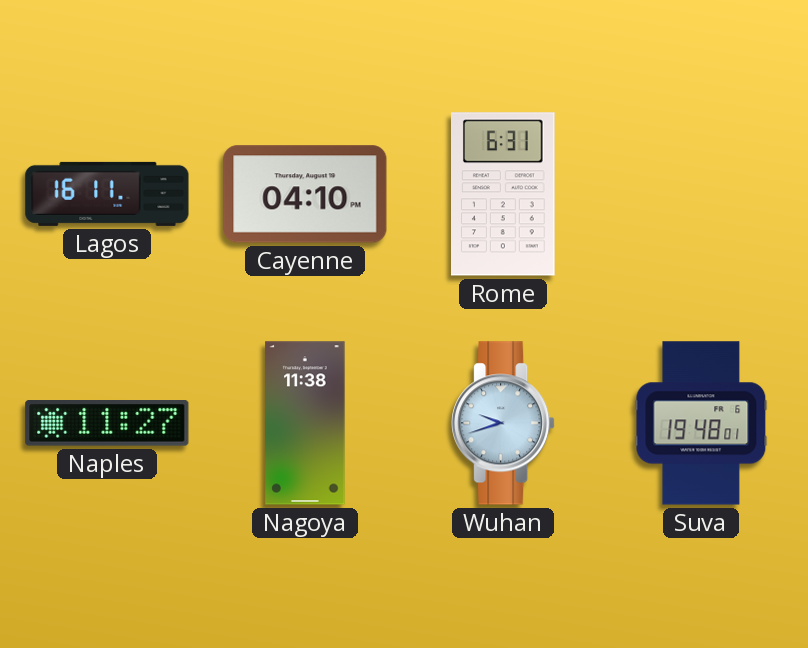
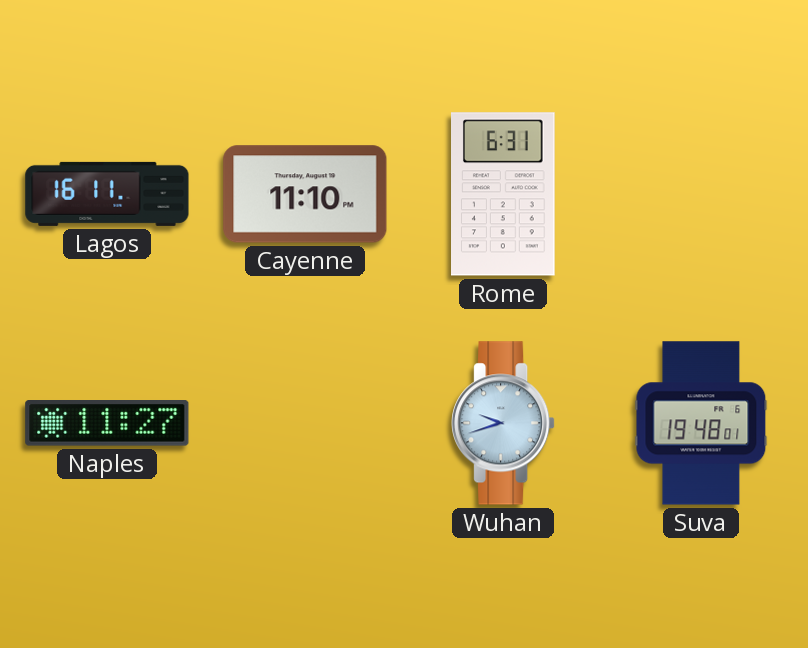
Cayenne: 04:10 -> 11:10
Nagoya: 11:38 -> none
